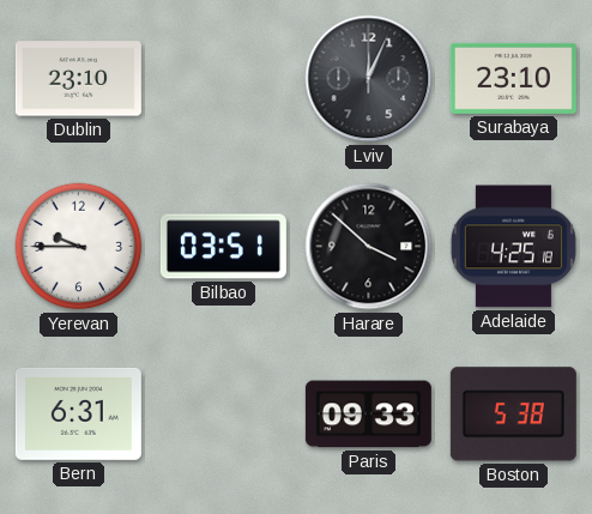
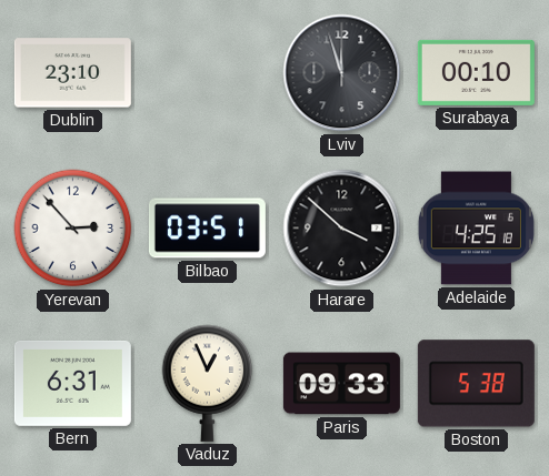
Lviv: 12:04 -> 11:57
Surabaya: 23:10 -> 00:10
Yerevan: 9:45 -> 2:53
Vaduz: none -> 12:56
